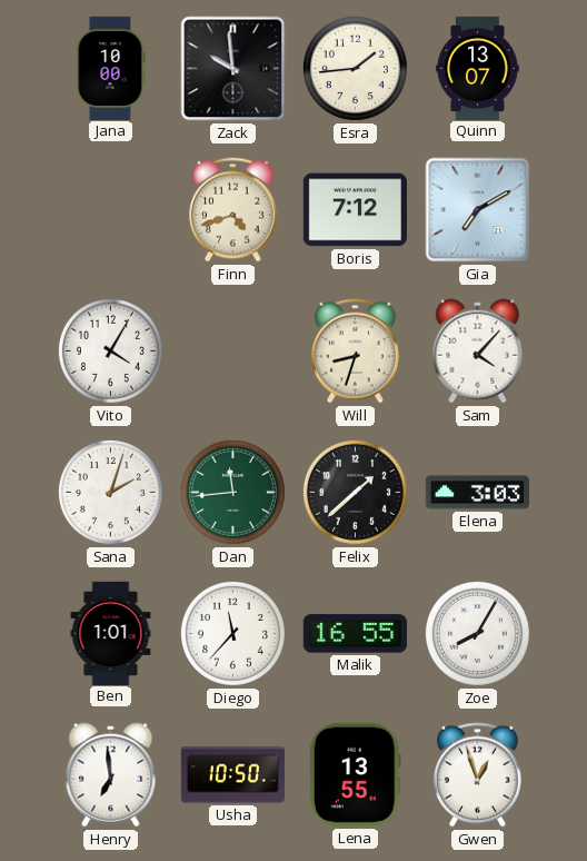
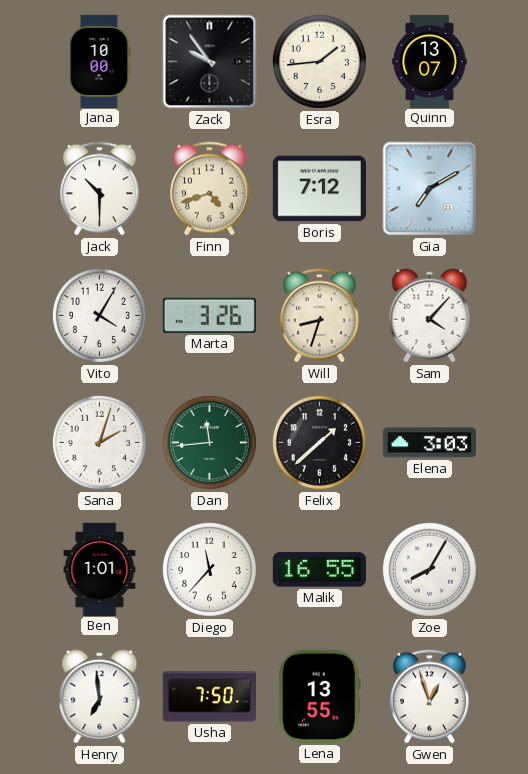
Zack: 9:59 -> 9:54
Jack: none -> 10:30
Marta: none -> 3:26
Usha: 10:50 -> 7:50
